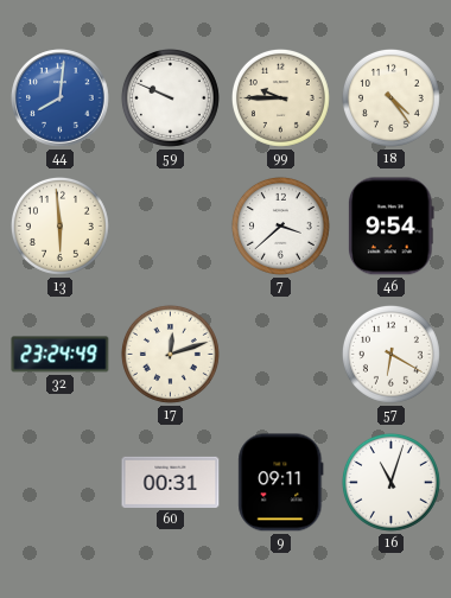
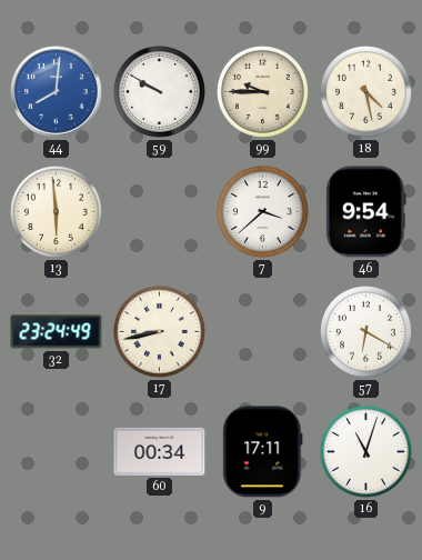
59: 9:49 -> 9:50
18: 4:24 -> 4:28
17: 12:12 -> 8:43
60: 00:31 -> 00:34
9: 09:11 -> 17:11
